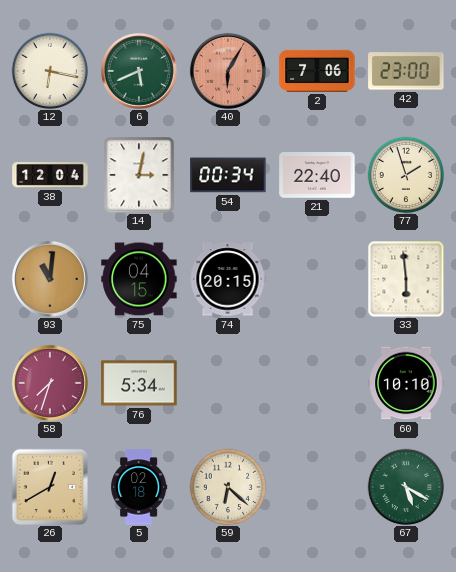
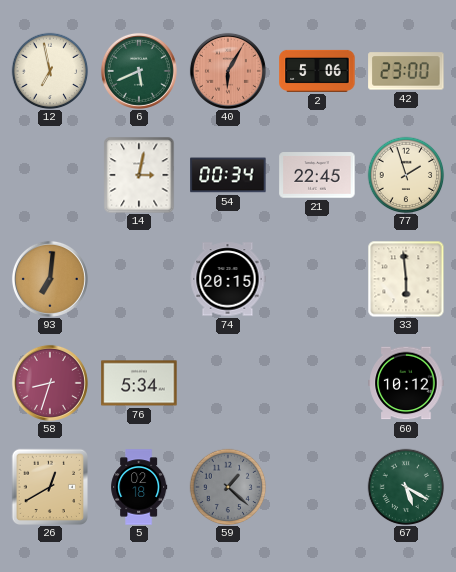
12: 6:17 -> 6:58
2: 7:06 -> 5:06
38: 12:04 -> none
21: 22:40 -> 22:45
93: 11:01 -> 7:01
75: 04:15 -> none
58: 7:33 -> 8:33
60: 10:10 -> 10:12
59: 6:22 -> 1:22
59 dial: cream -> grey
